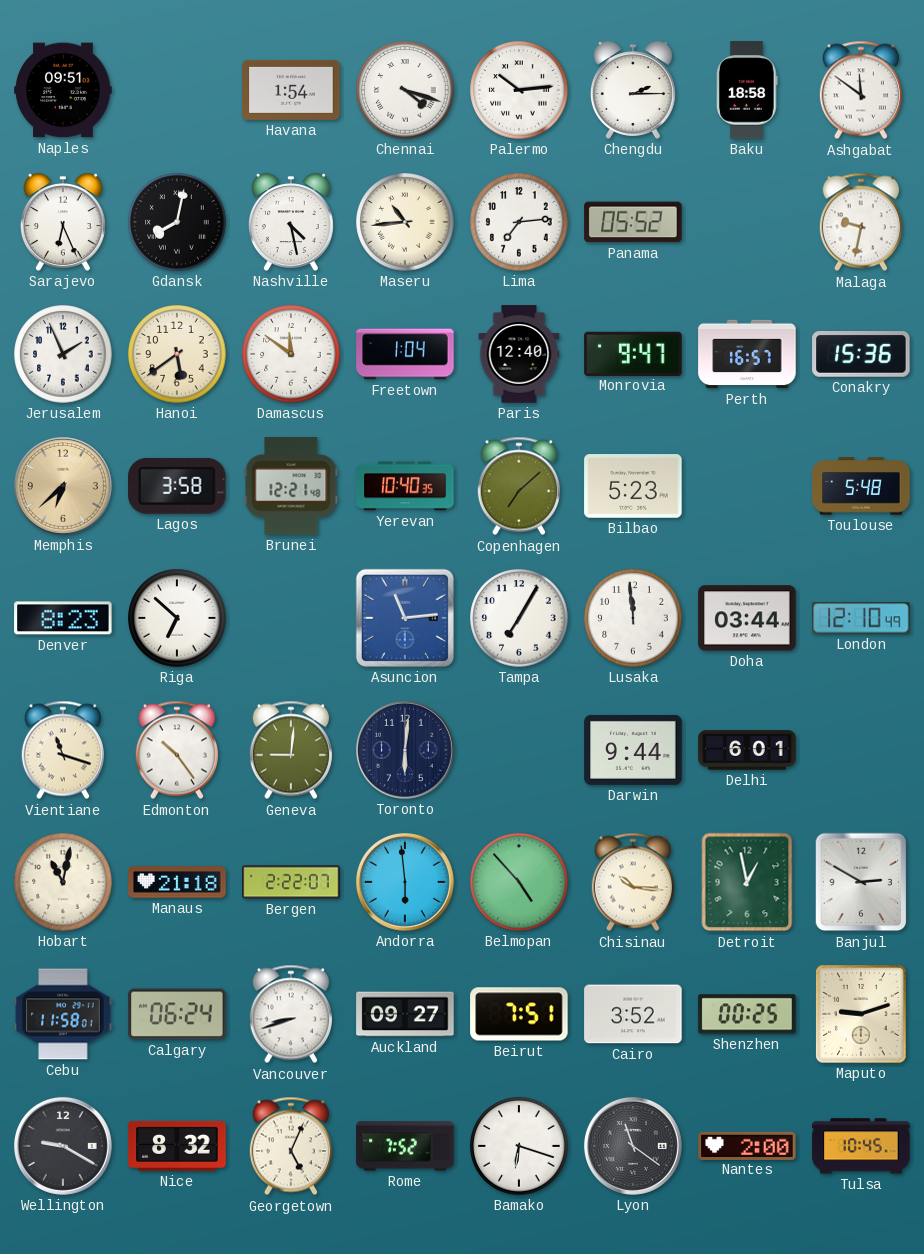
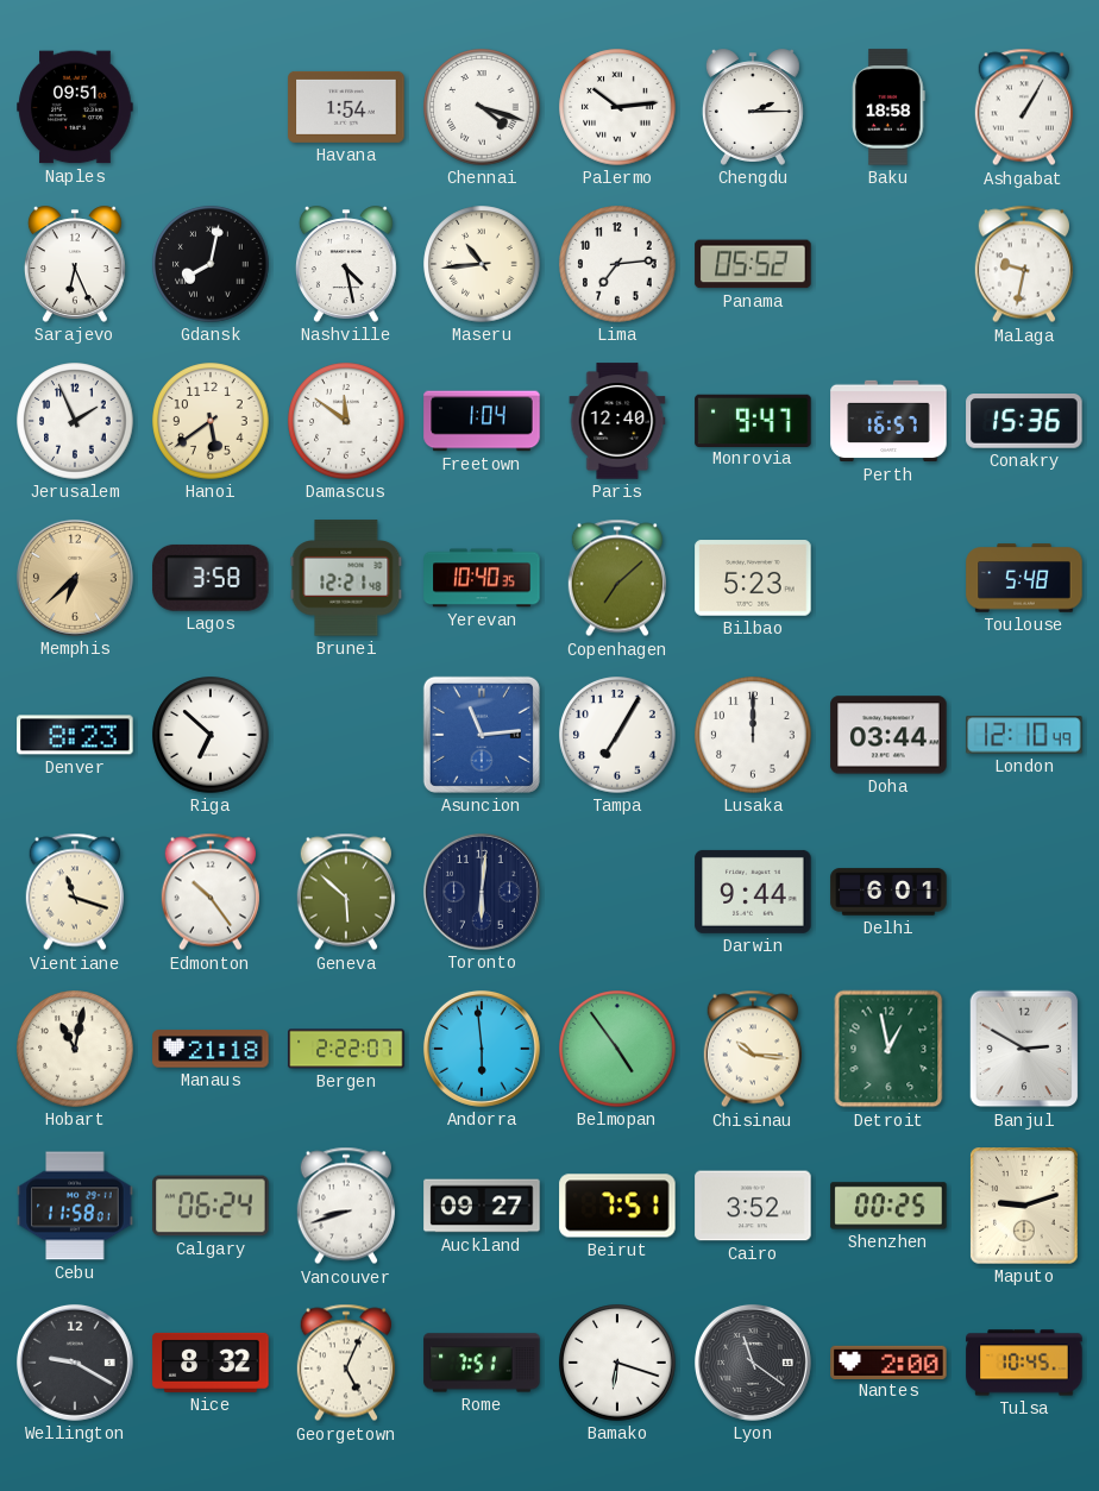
Ashgabat: 11:51 -> 1:05
Lusaka: 11:59 -> 12:00
Geneva: 9:01 -> 5:52
Belmopan: 4:53 -> 4:54
Rome: 7:52 -> 7:51
